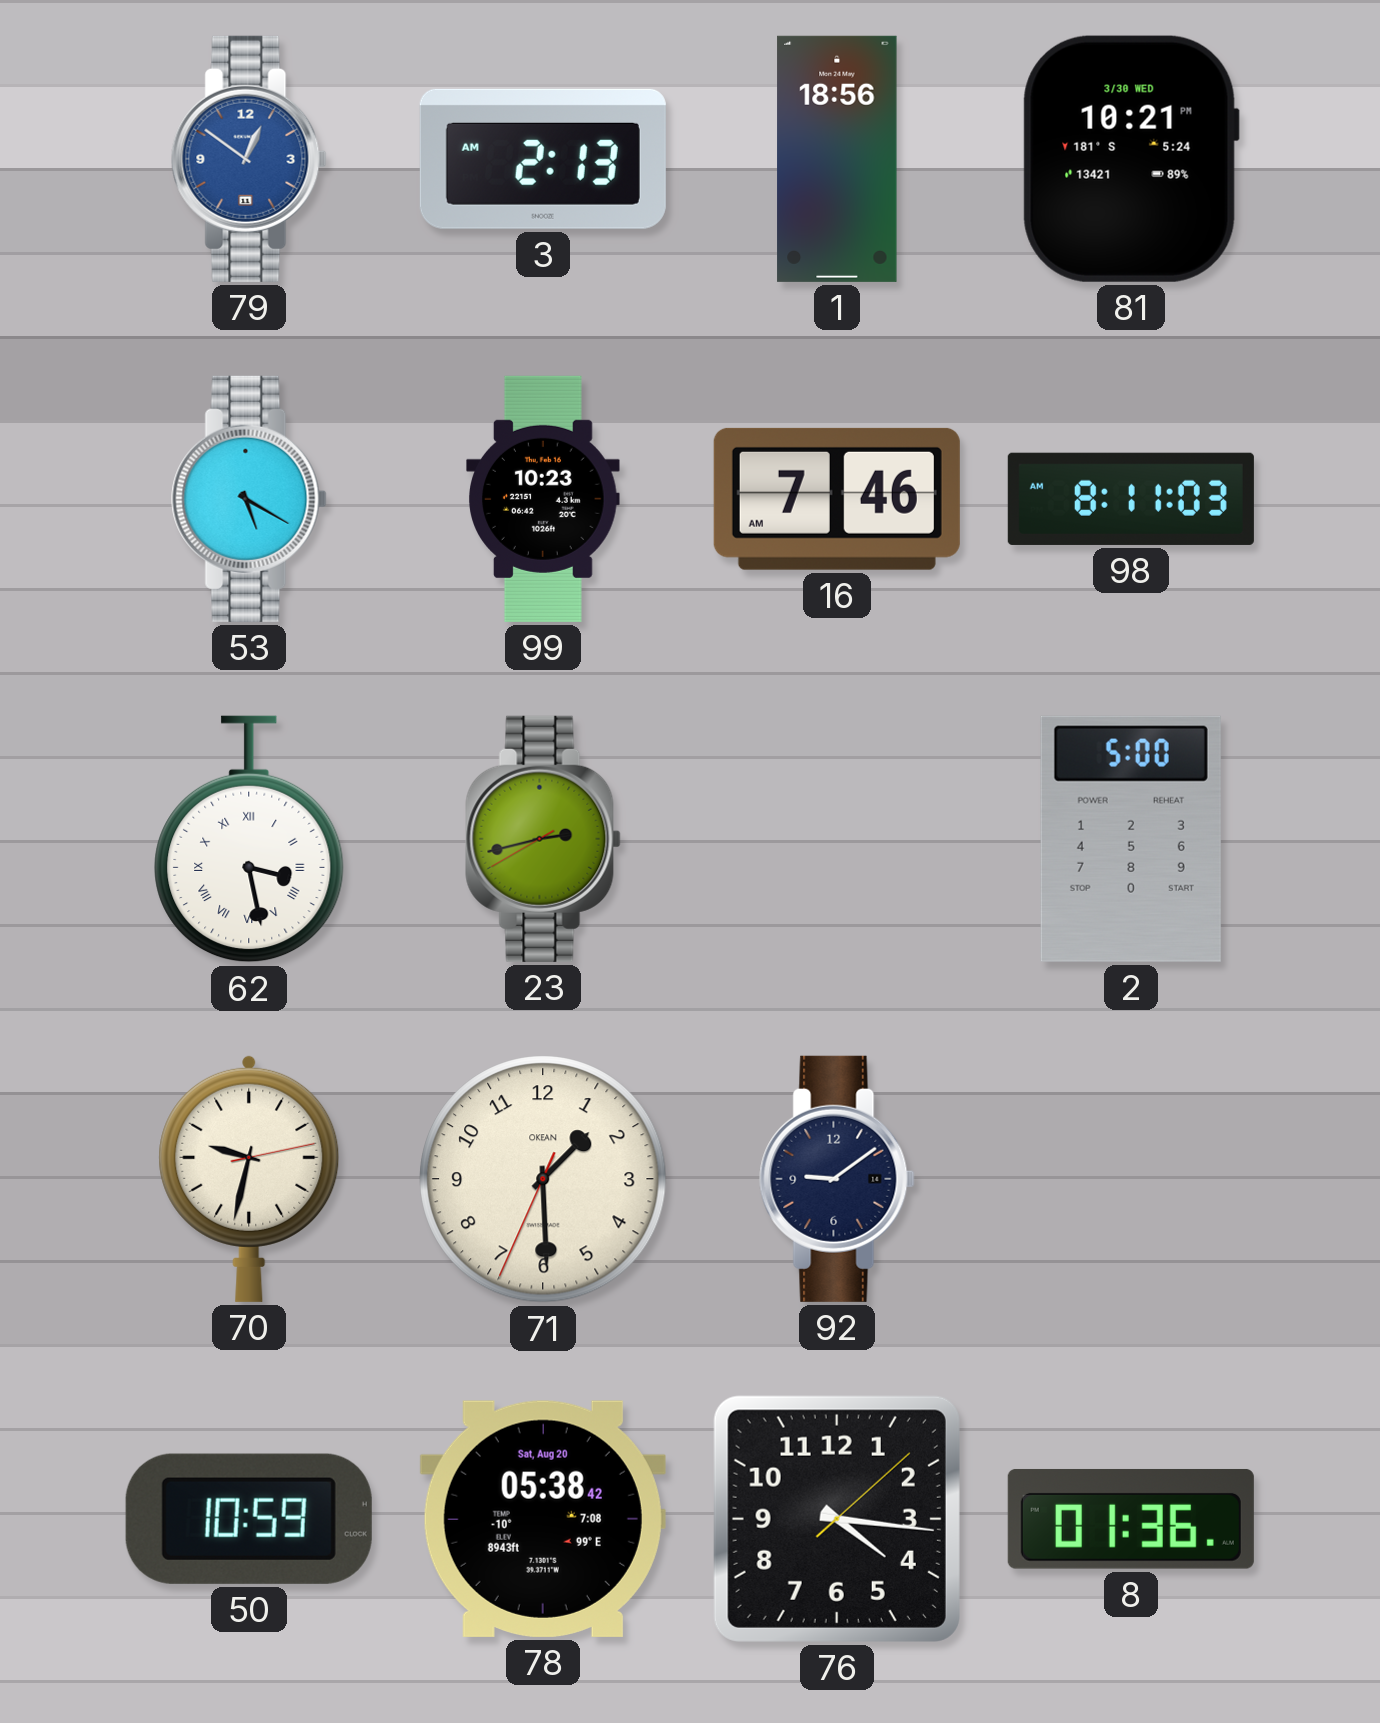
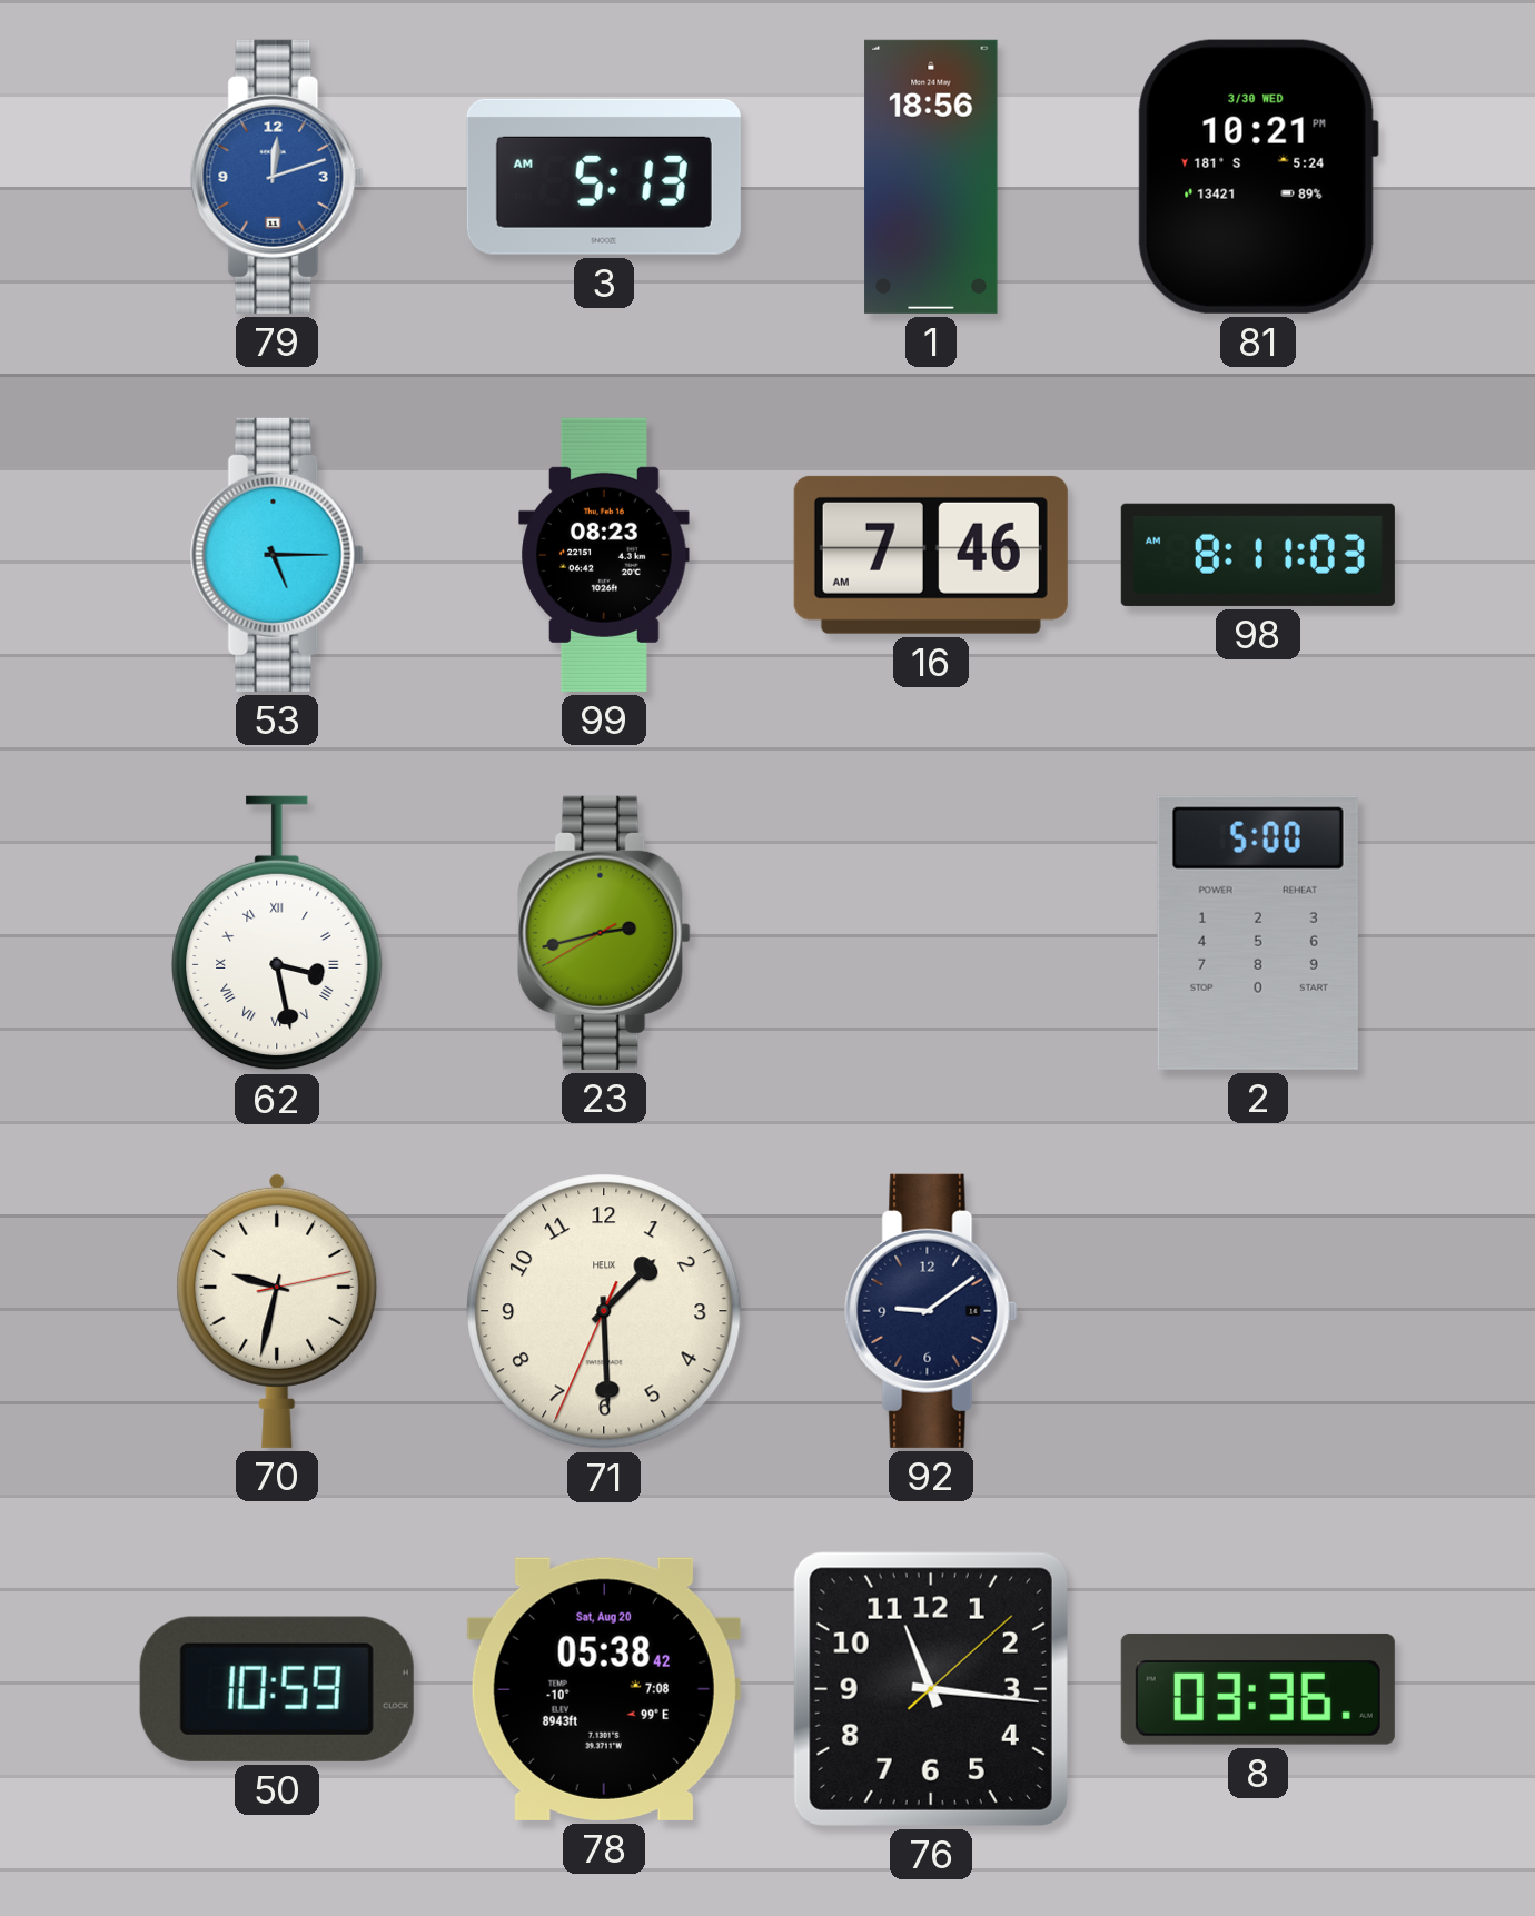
79: 12:51 -> 12:12
3: 2:13 -> 5:13
53: 5:20 -> 5:15
99: 10:23 -> 08:23
71 brand: OKEAN -> HELIX
76: 4:16 -> 11:16
8: 01:36 -> 03:36
